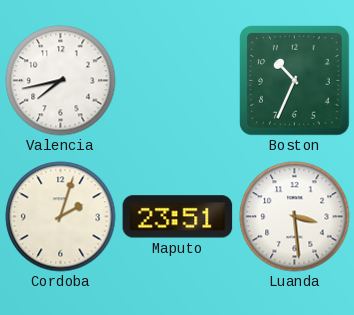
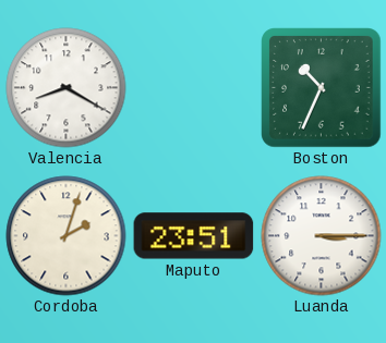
Valencia: 7:43 -> 8:20
Luanda: 3:29 -> 3:15
